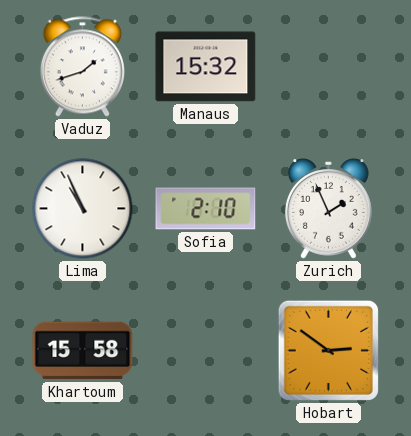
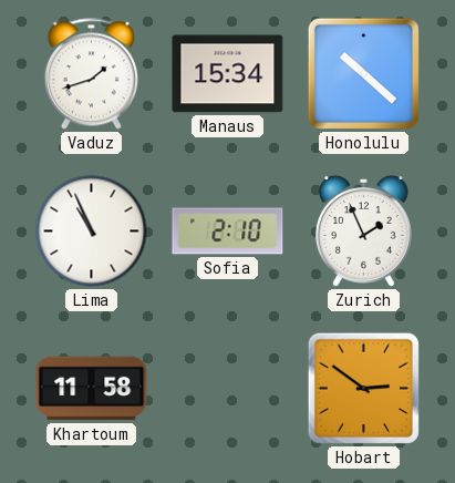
Manaus: 15:32 -> 15:34
Honolulu: none -> 10:22
Khartoum: 15:58 -> 11:58
